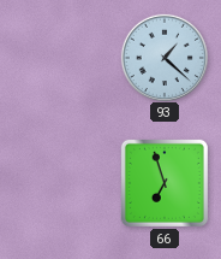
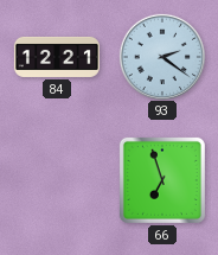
84: none -> 12:21
93: 1:22 -> 2:21
